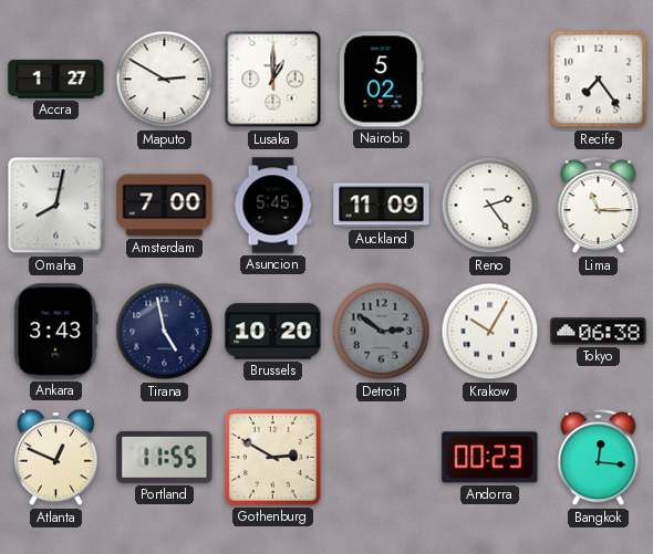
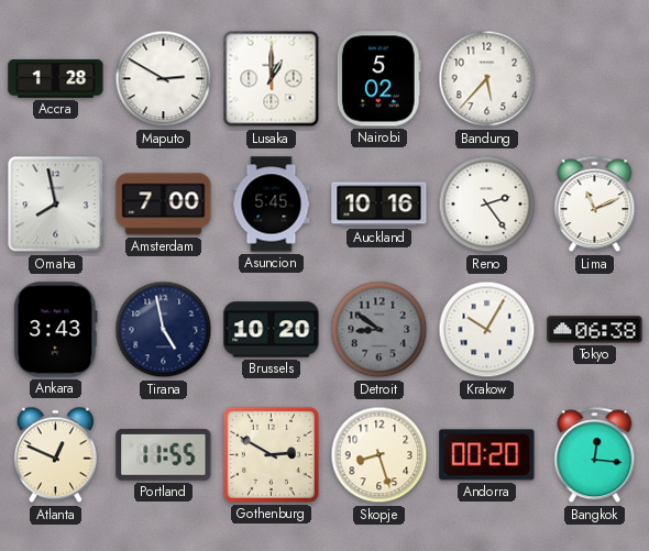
Accra: 1:27 -> 1:28
Bandung: none -> 5:37
Recife: 7:24 -> none
Omaha: 8:02 -> 7:58
Auckland: 11:09 -> 10:16
Lima: 11:15 -> 11:11
Detroit: 2:51 -> 8:51
Skopje: none -> 8:27
Andorra: 00:23 -> 00:20
